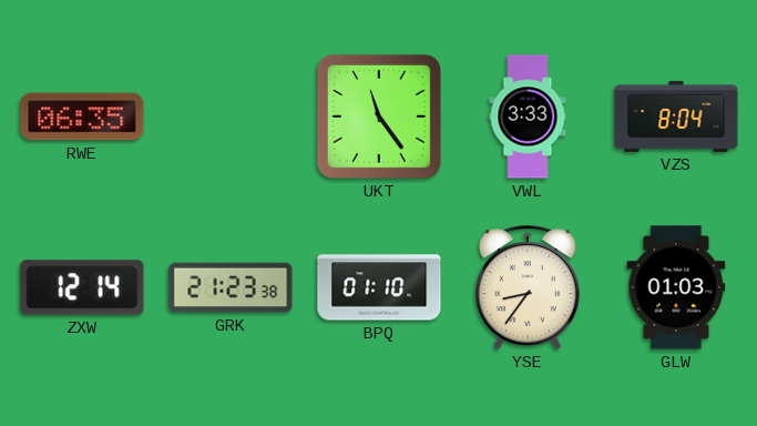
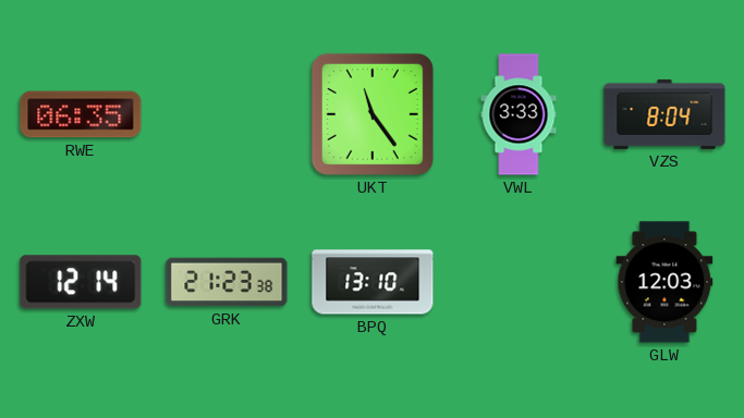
BPQ: 01:10 -> 13:10
YSE: 8:36 -> none
GLW: 01:03 -> 12:03
